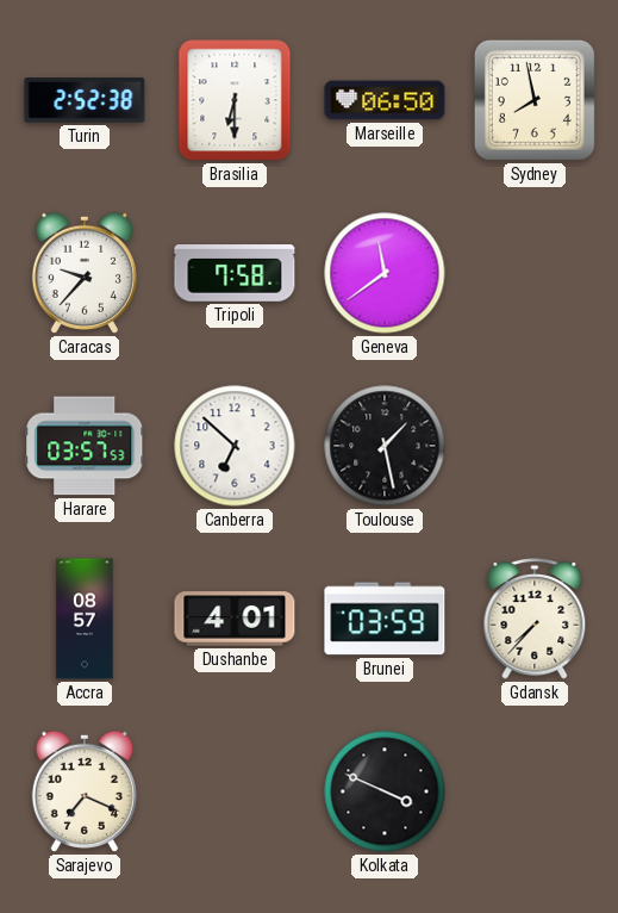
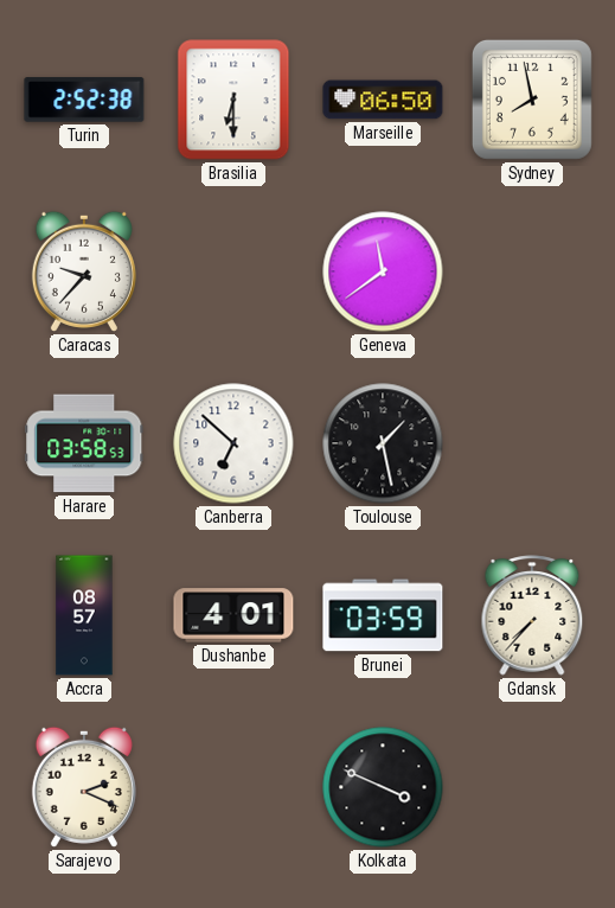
Tripoli: 7:58 -> none
Harare: 03:57 -> 03:58
Sarajevo: 7:19 -> 2:19
